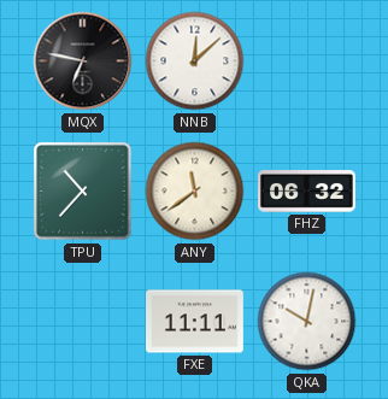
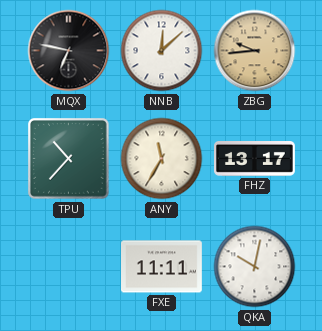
ZBG: none -> 9:44
ANY: 11:39 -> 11:35
FHZ: 06:32 -> 13:17
